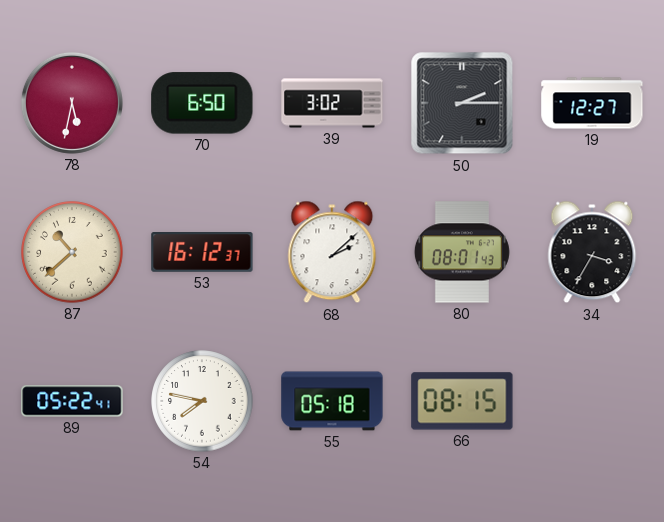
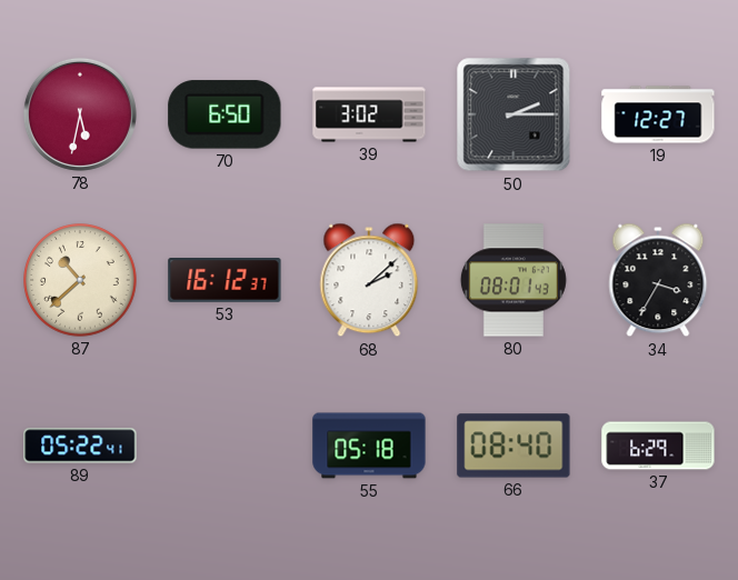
54: 7:47 -> none
66: 08:15 -> 08:40
37: none -> 6:29
